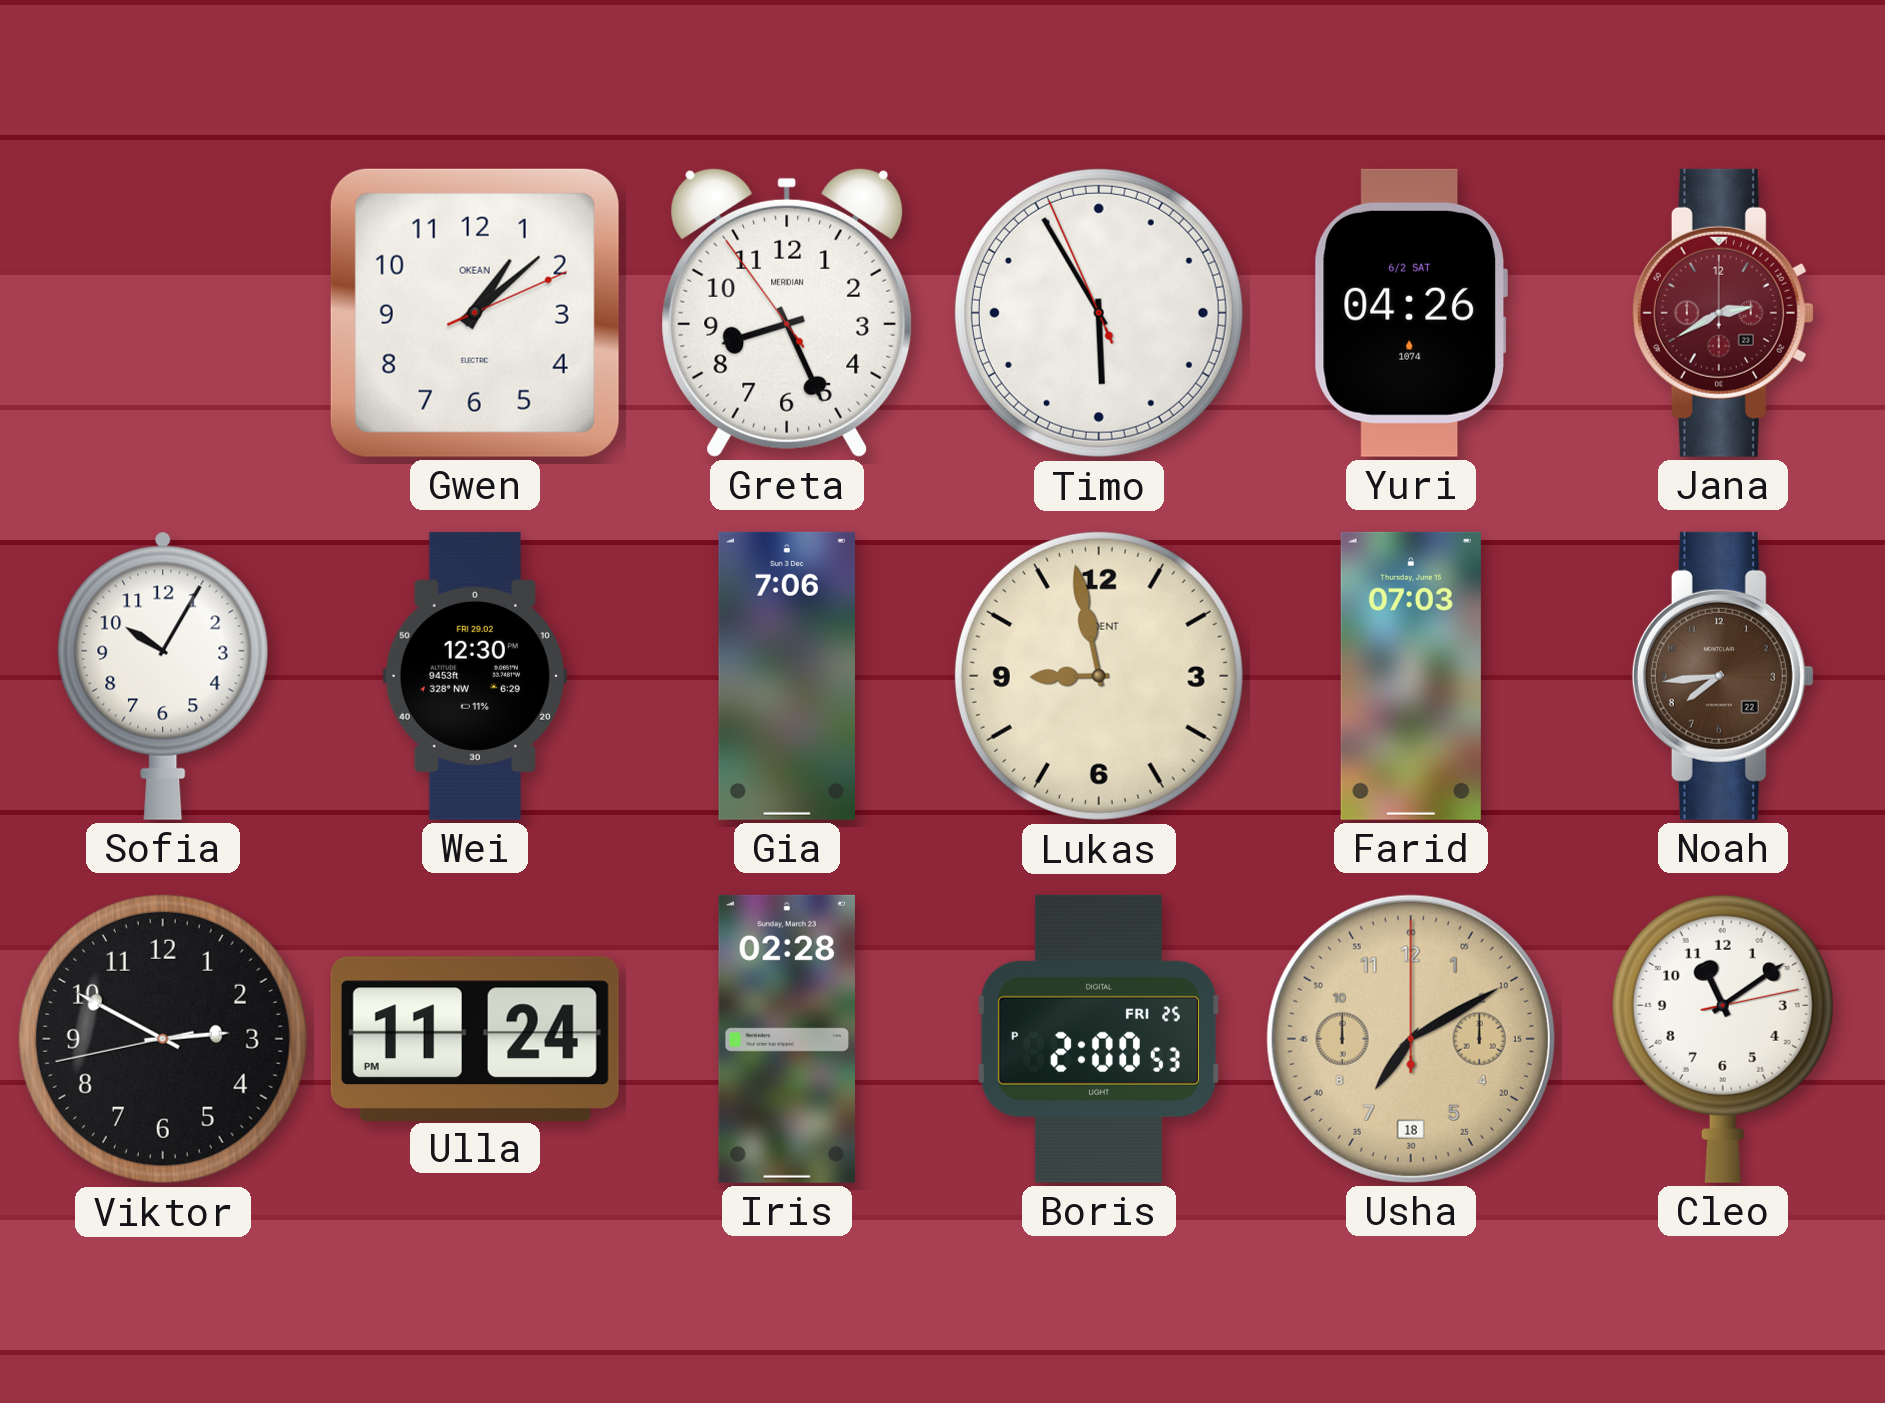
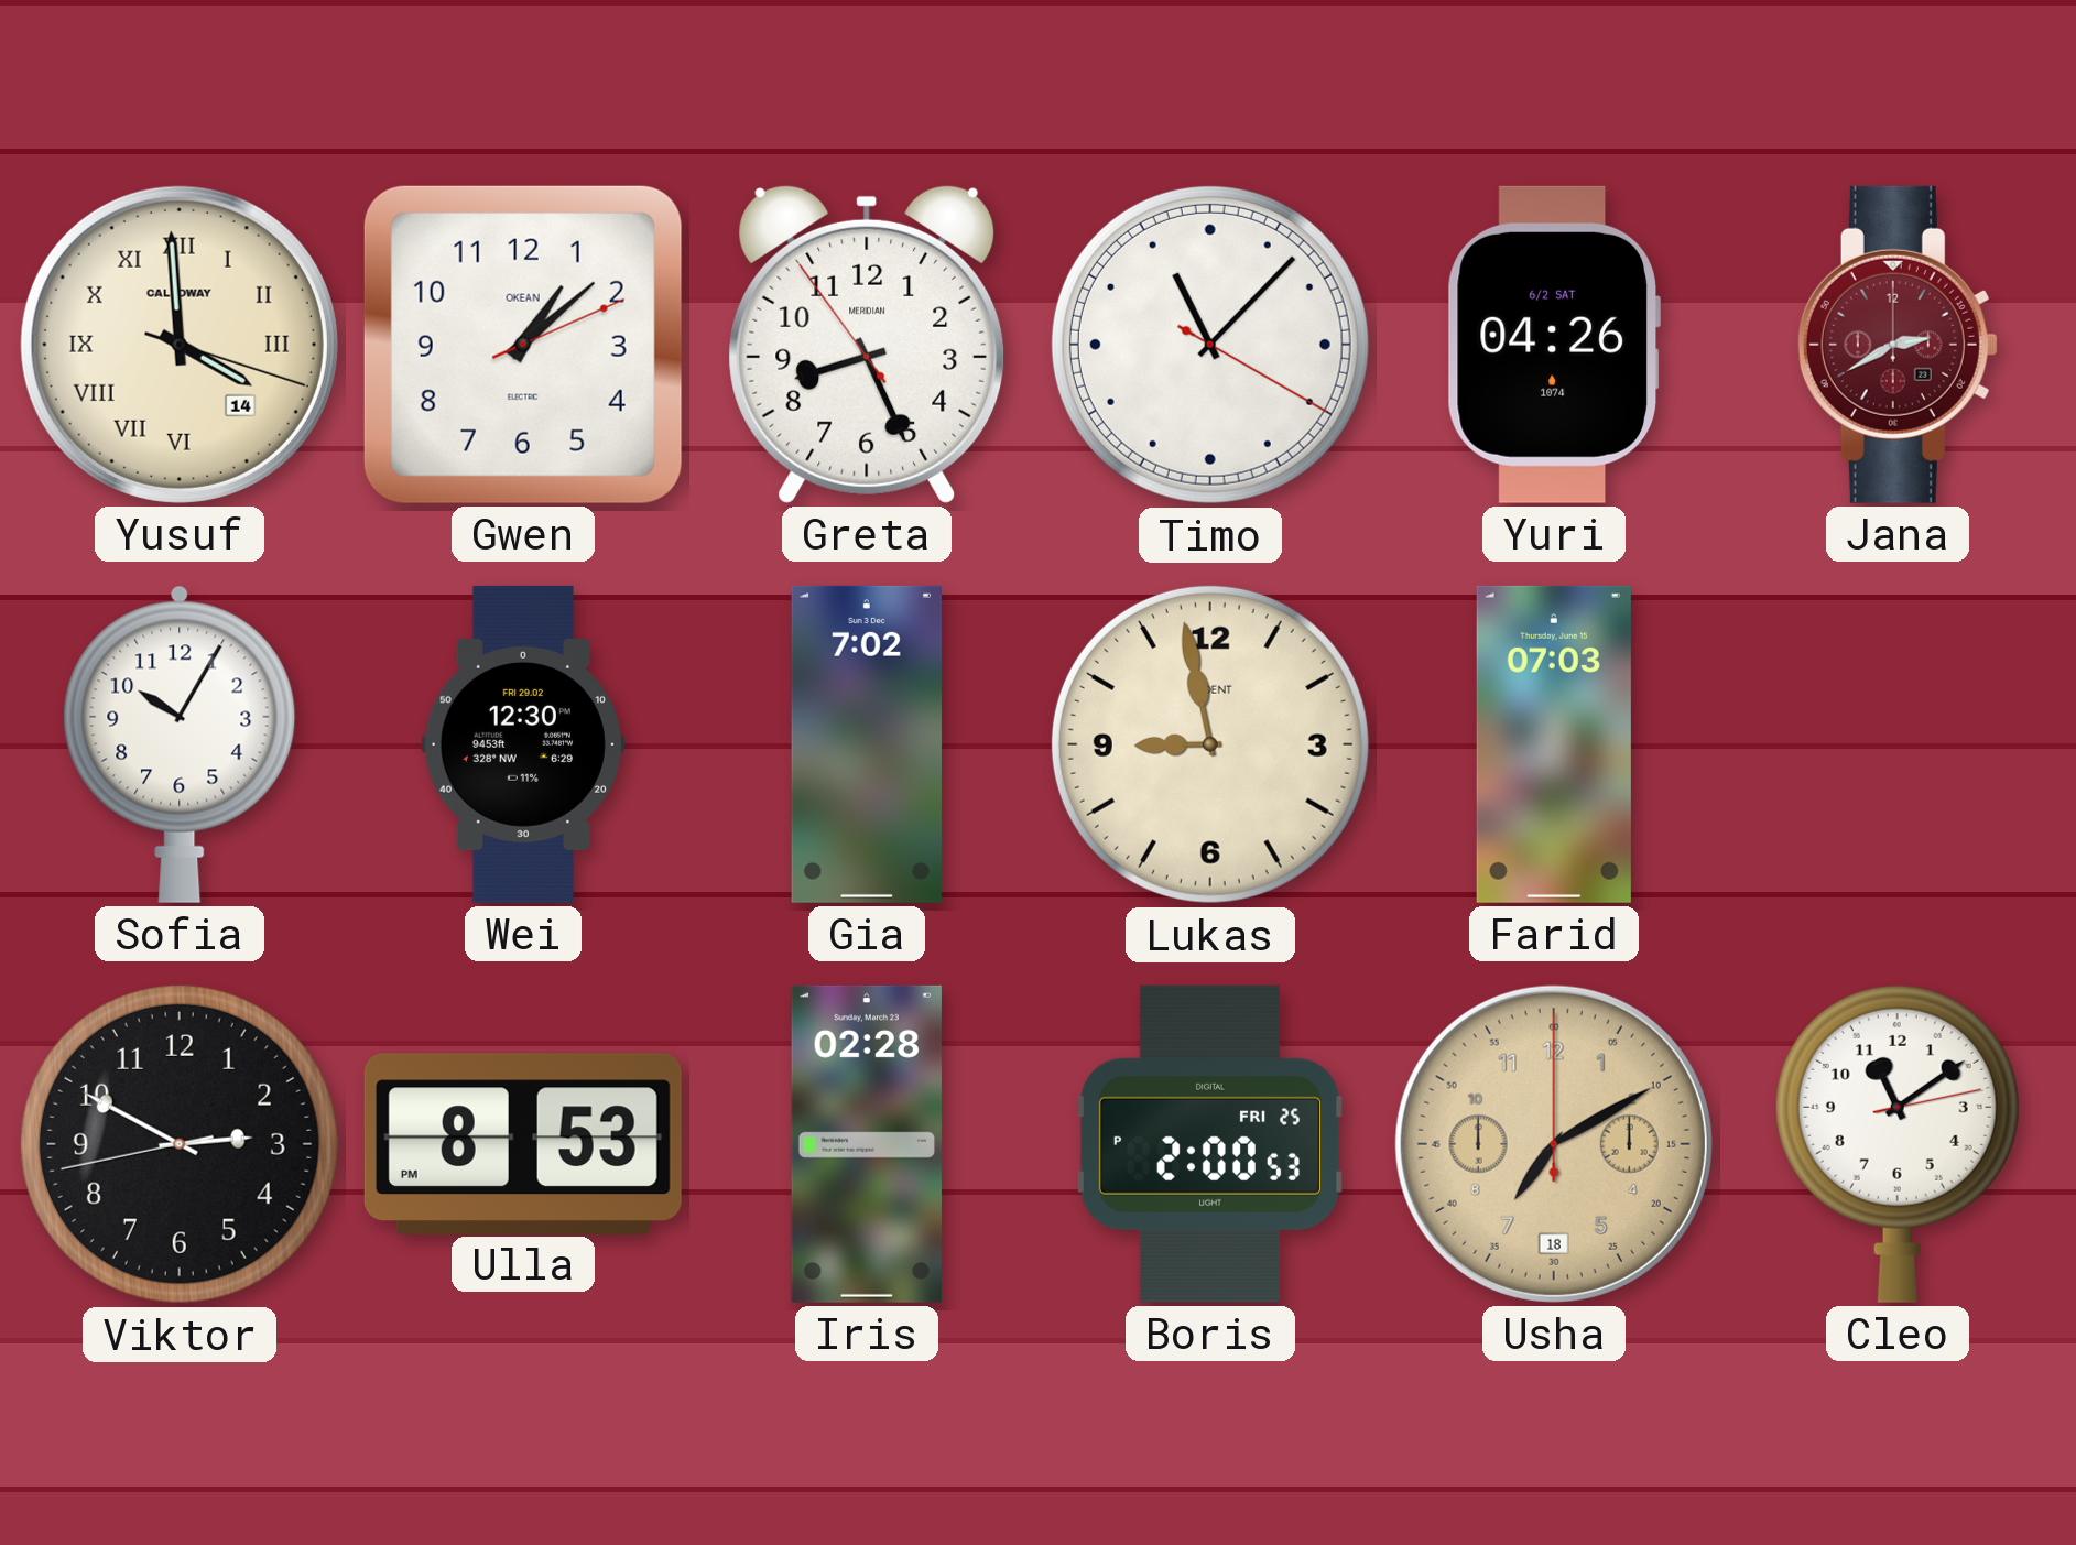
Yusuf: none -> 3:59
Timo: 5:54 -> 11:07
Gia: 7:06 -> 7:02
Noah: 7:44 -> none
Ulla: 11:24 -> 8:53
